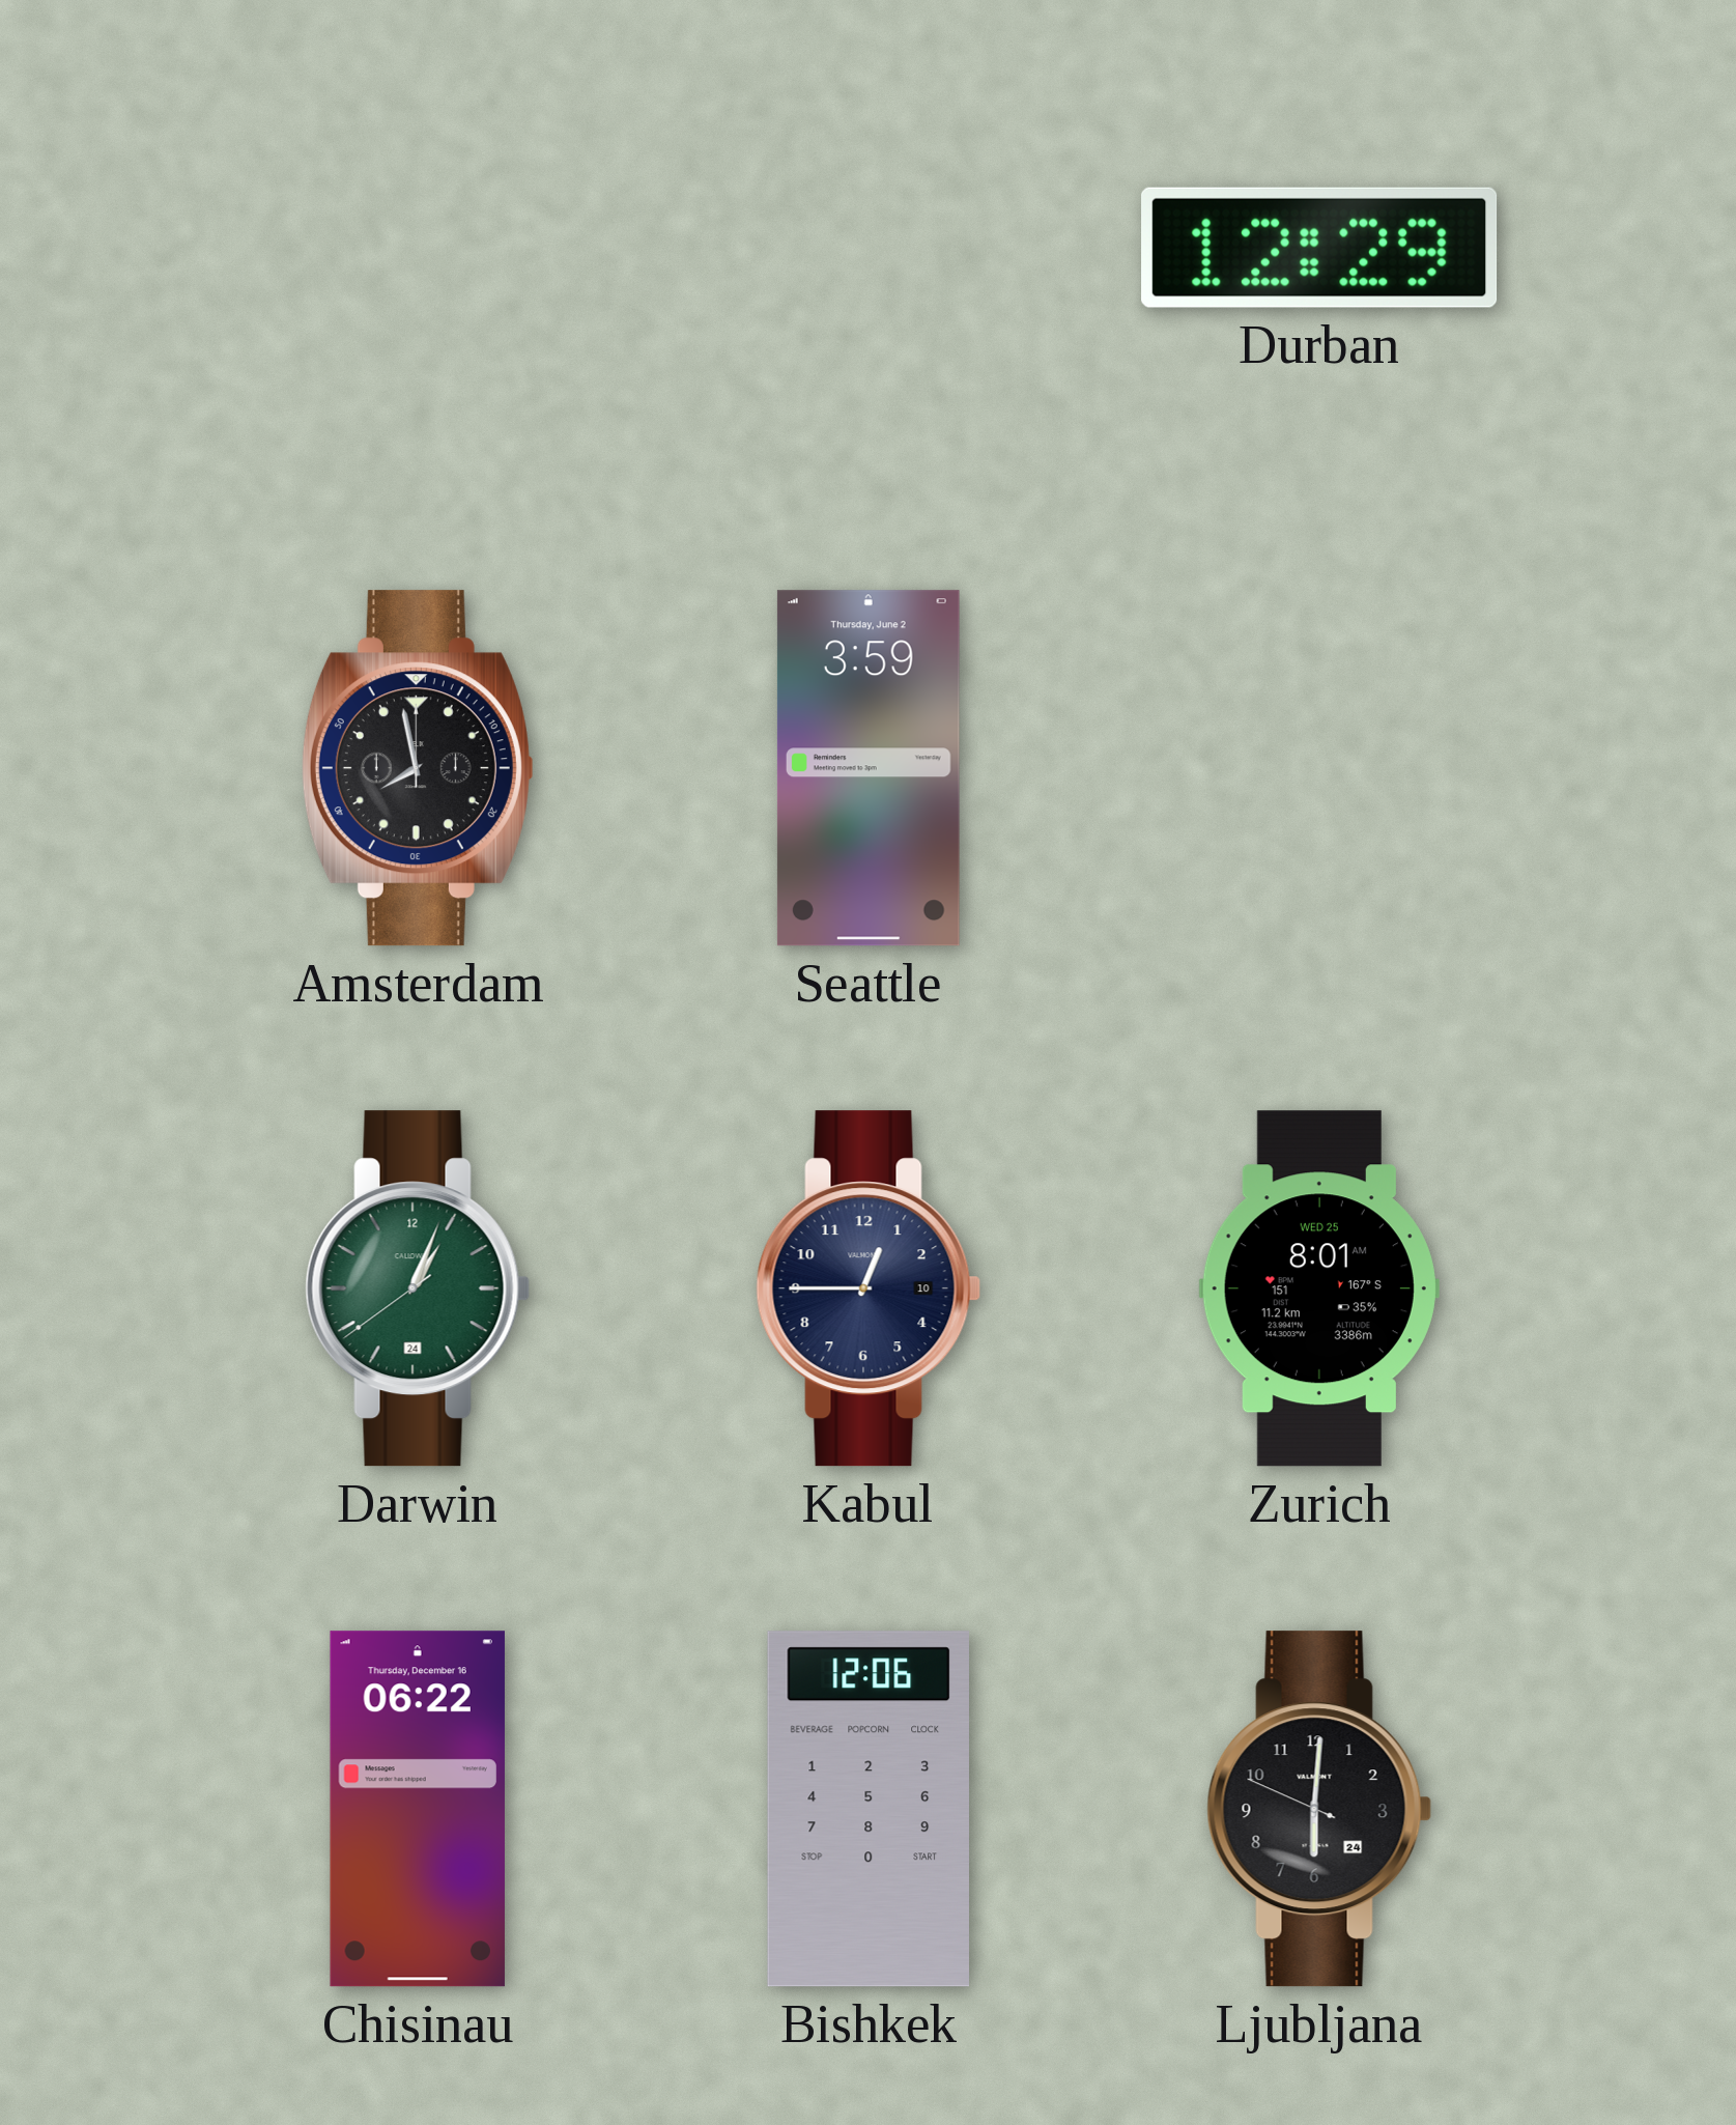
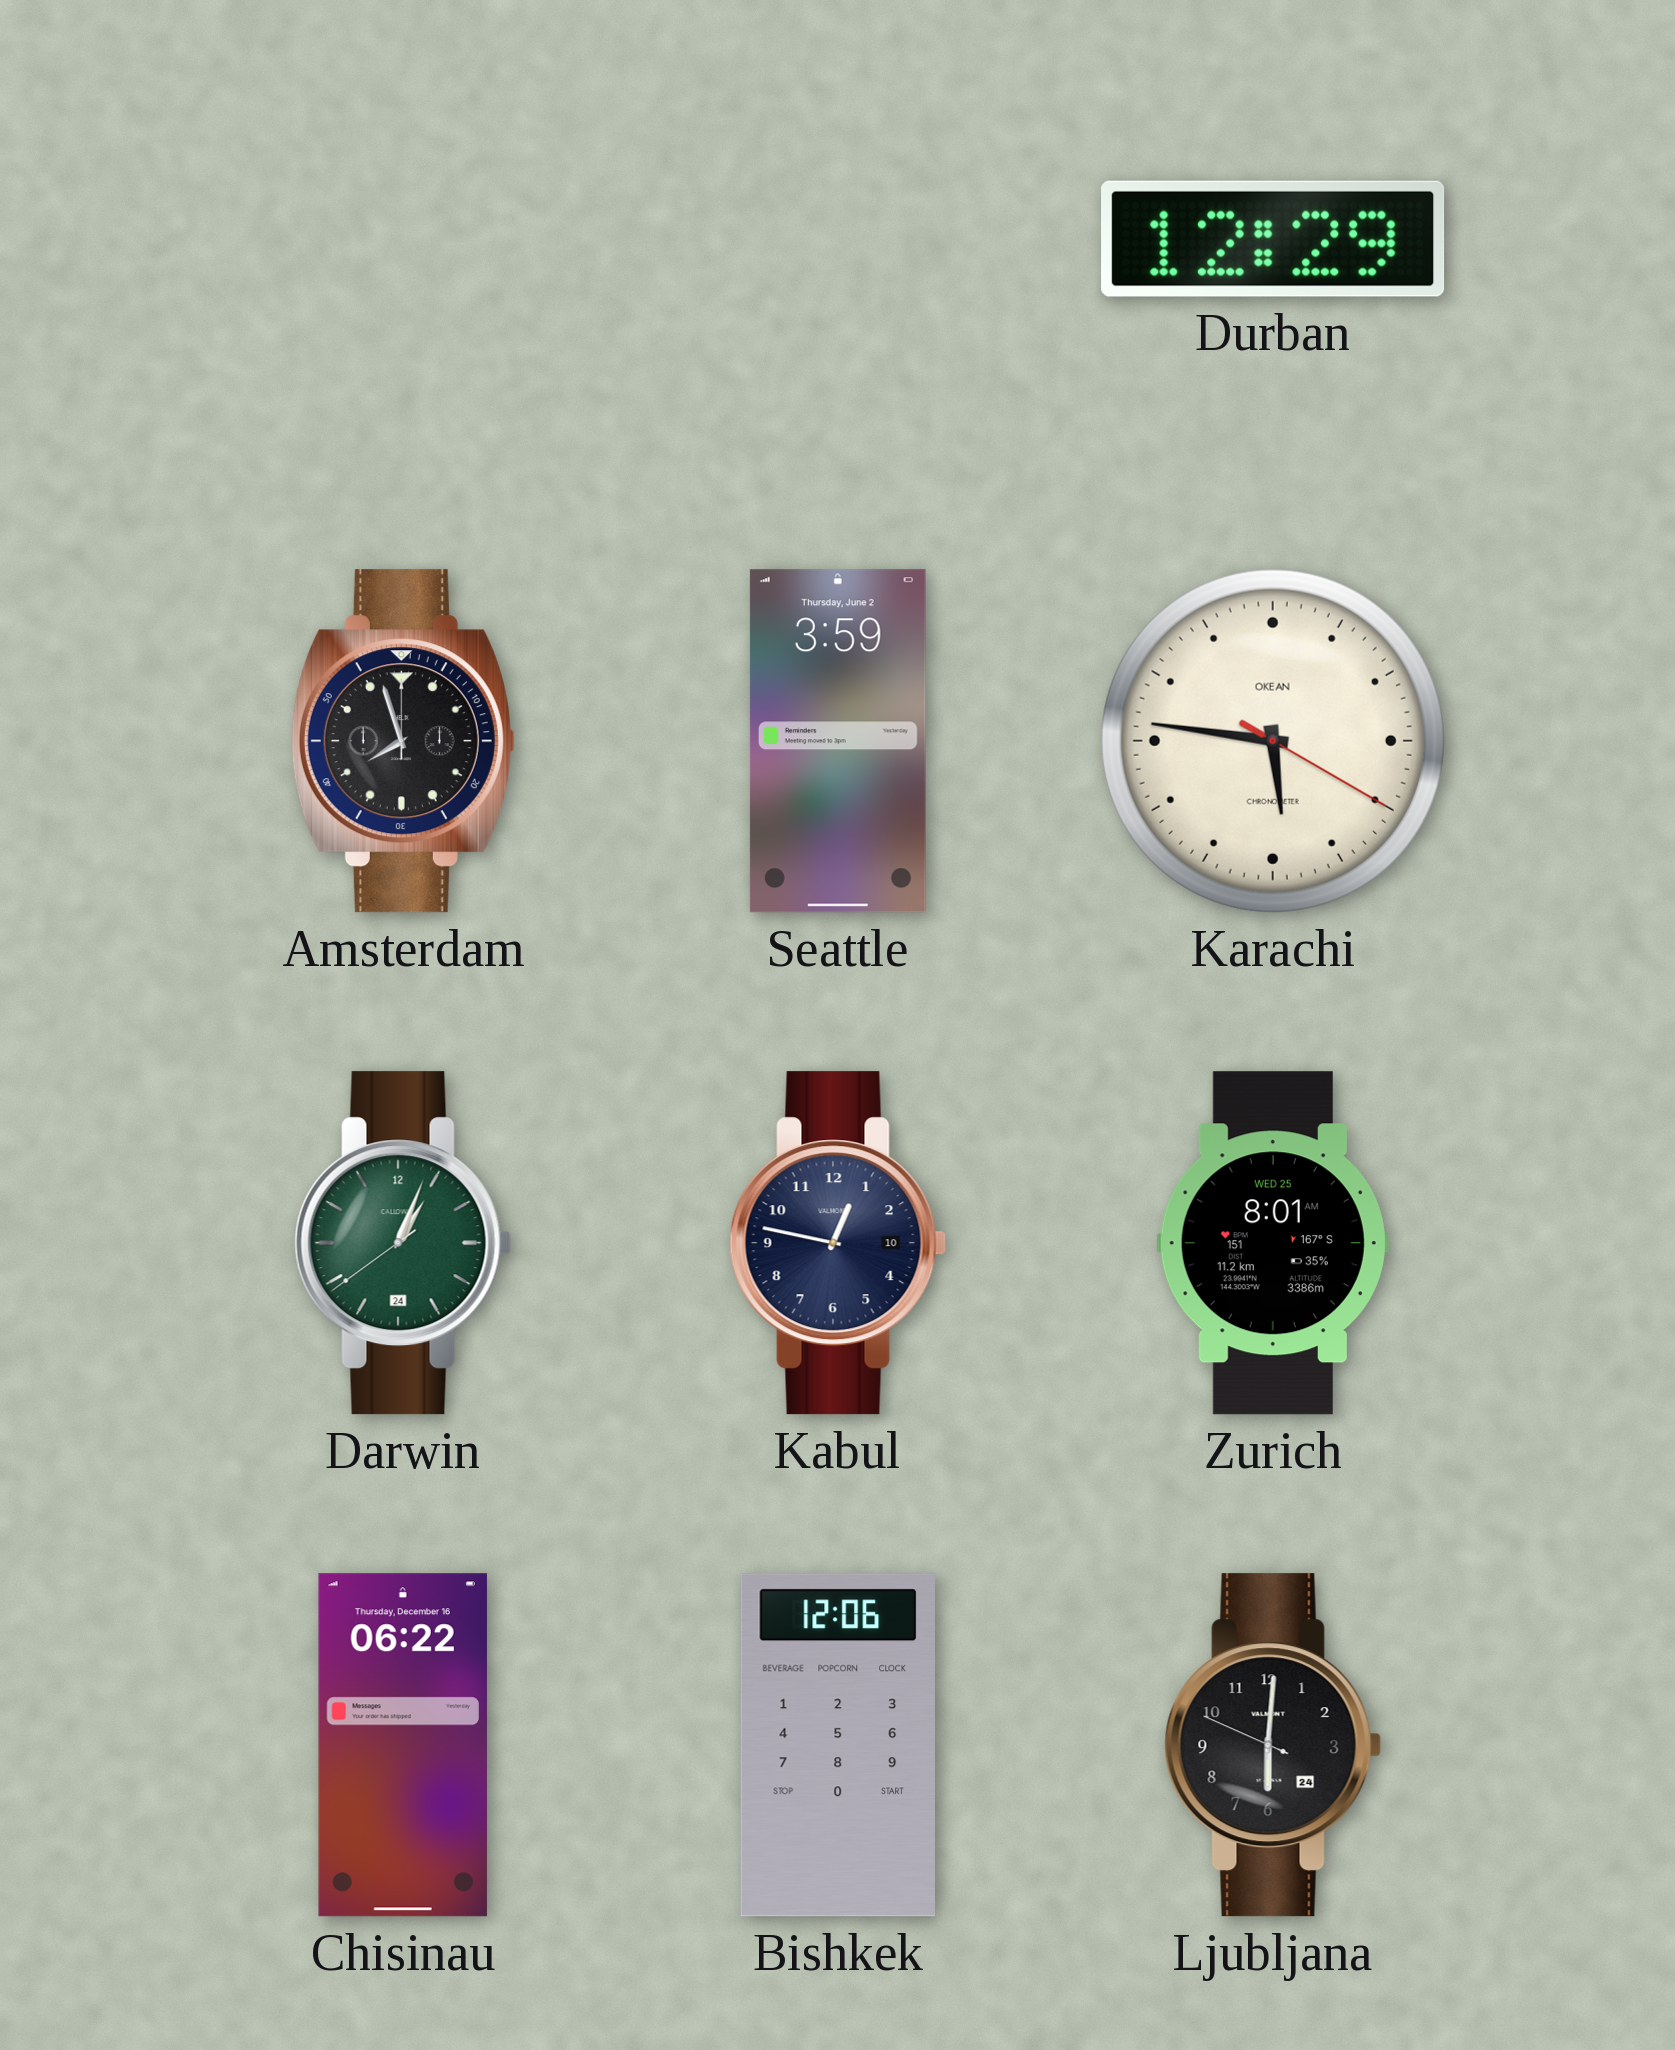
Amsterdam: 7:58 -> 7:57
Karachi: none -> 5:46
Kabul: 12:45 -> 12:47
